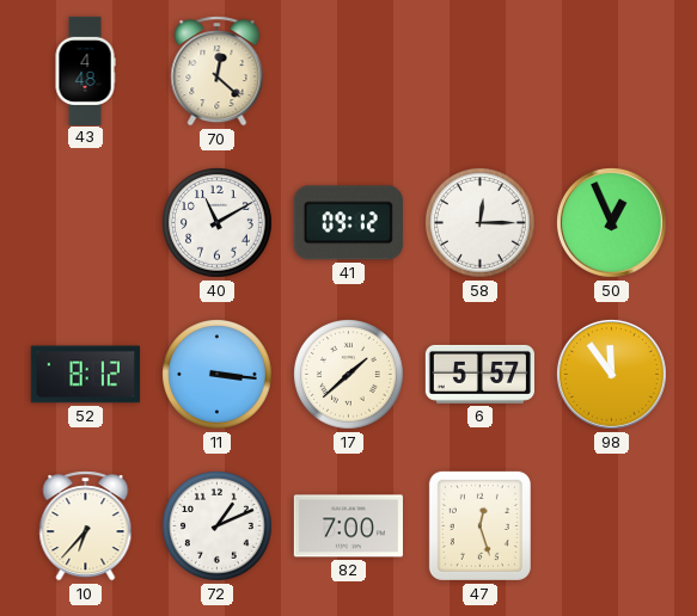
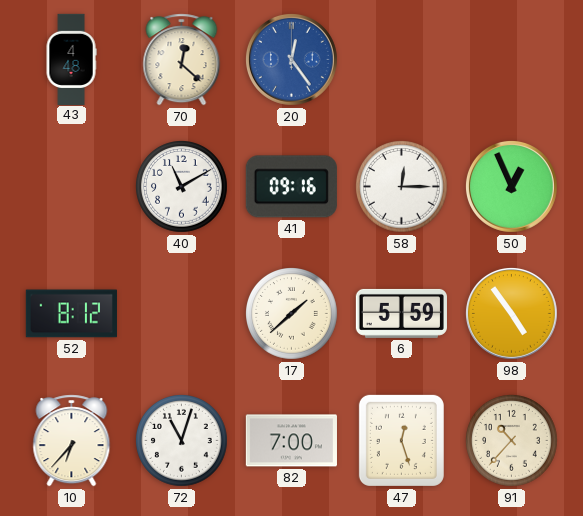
20: none -> 12:24
41: 09:12 -> 09:16
11: 3:16 -> none
6: 5:57 -> 5:59
98: 11:54 -> 4:54
72: 1:11 -> 11:03
91: none -> 10:37
